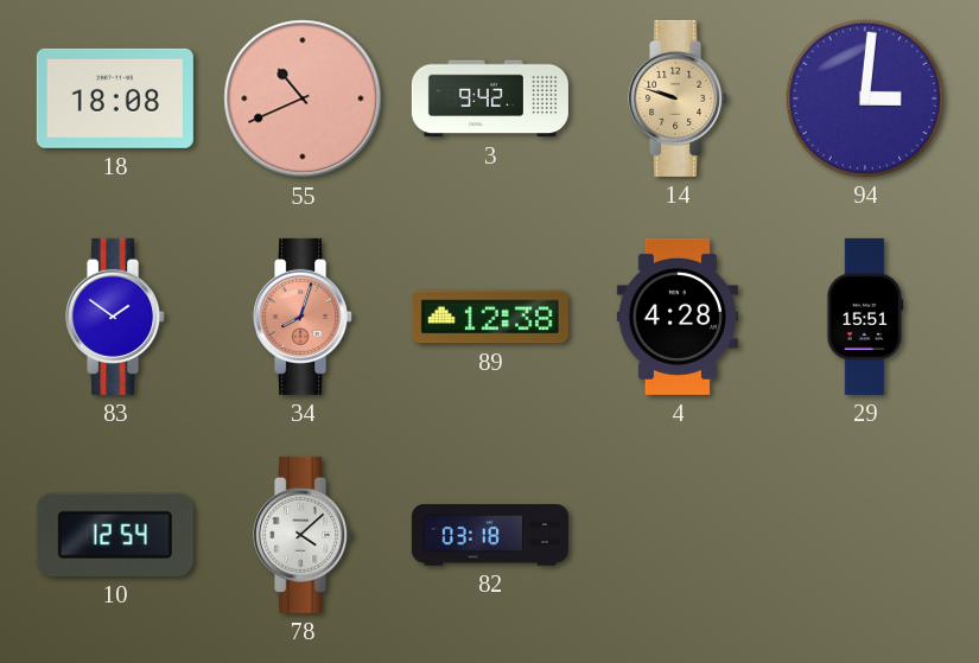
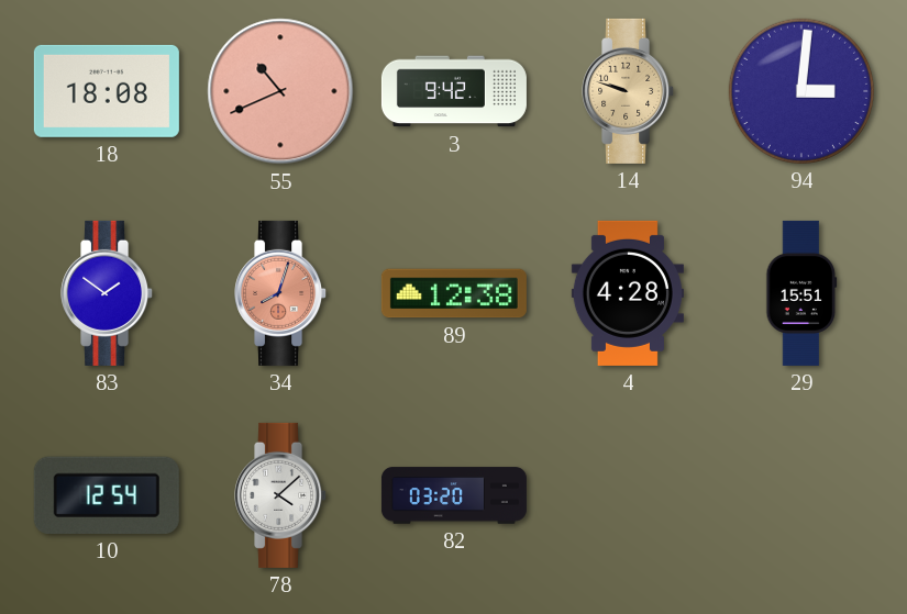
82: 03:18 -> 03:20
